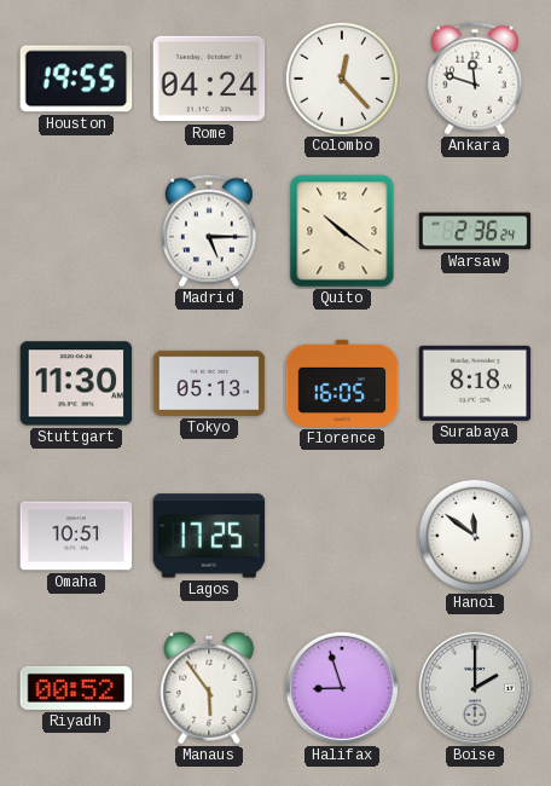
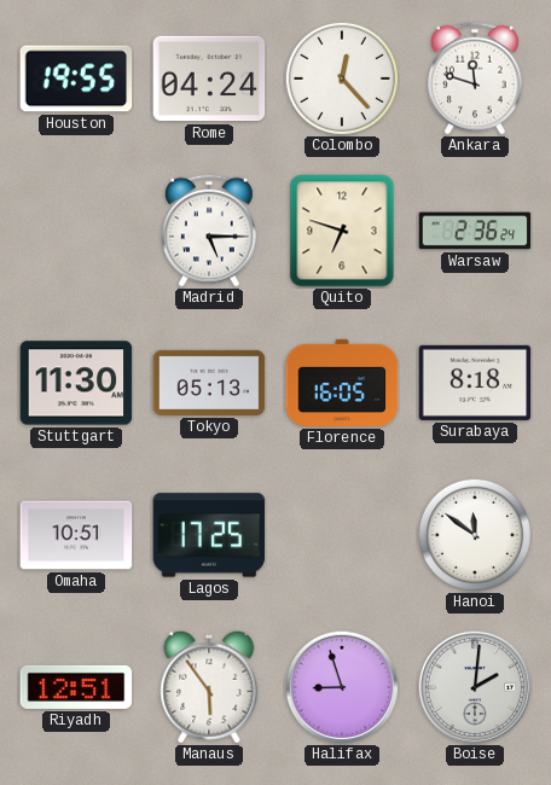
Quito: 10:21 -> 6:48
Riyadh: 00:52 -> 12:51
Boise: 2:00 -> 2:01
